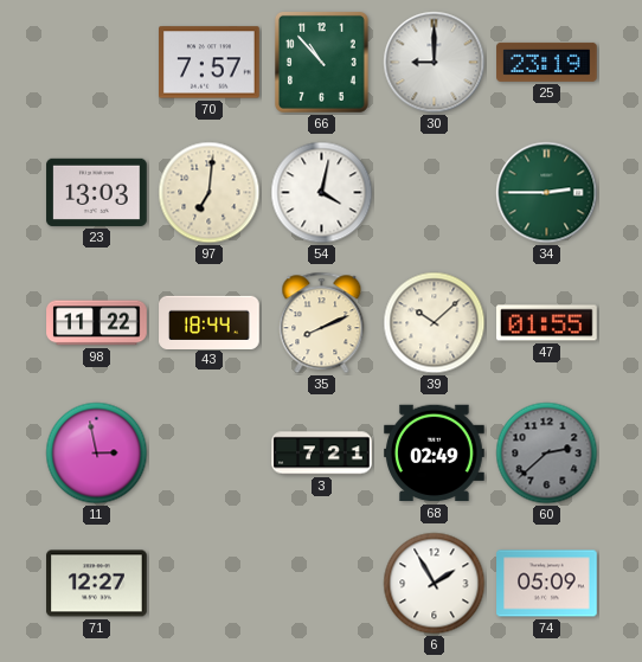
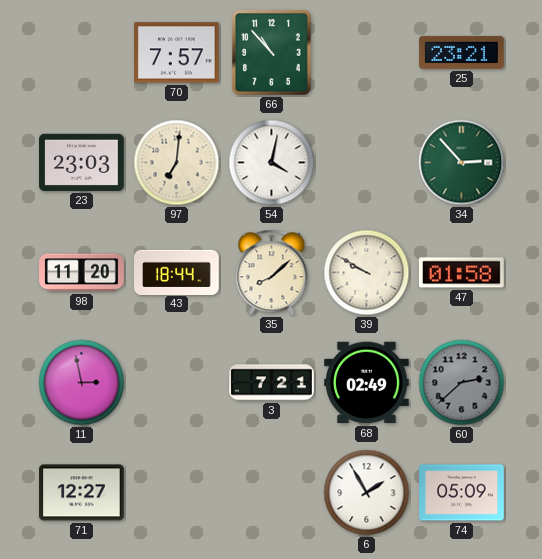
30: 9:00 -> none
25: 23:19 -> 23:21
23: 13:03 -> 23:03
34: 2:45 -> 2:53
98: 11:22 -> 11:20
35: 8:11 -> 8:08
39: 10:08 -> 9:50
47: 01:55 -> 01:58
